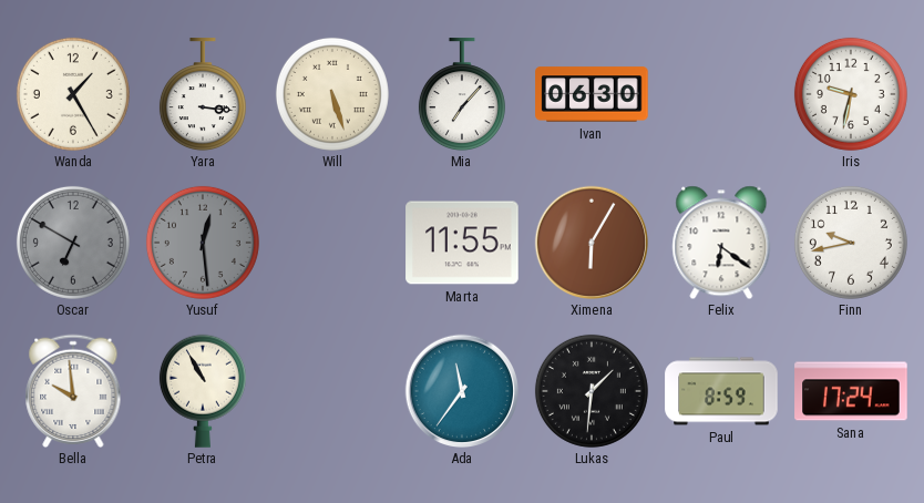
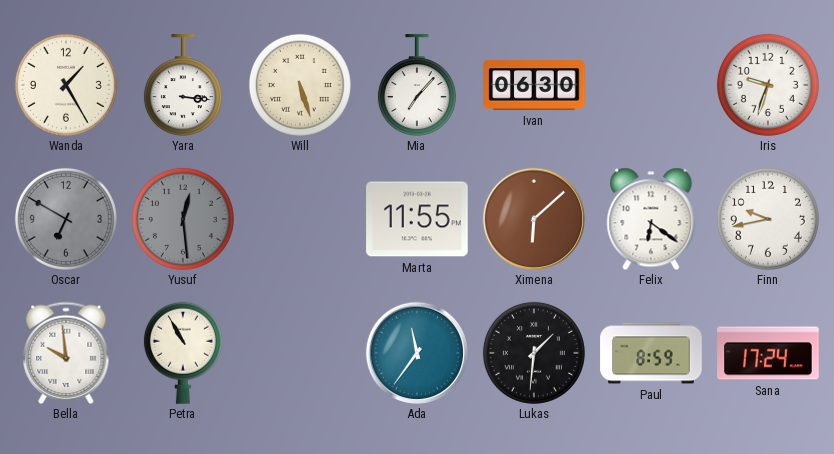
Iris: 9:32 -> 9:33
Ximena: 6:05 -> 6:08
